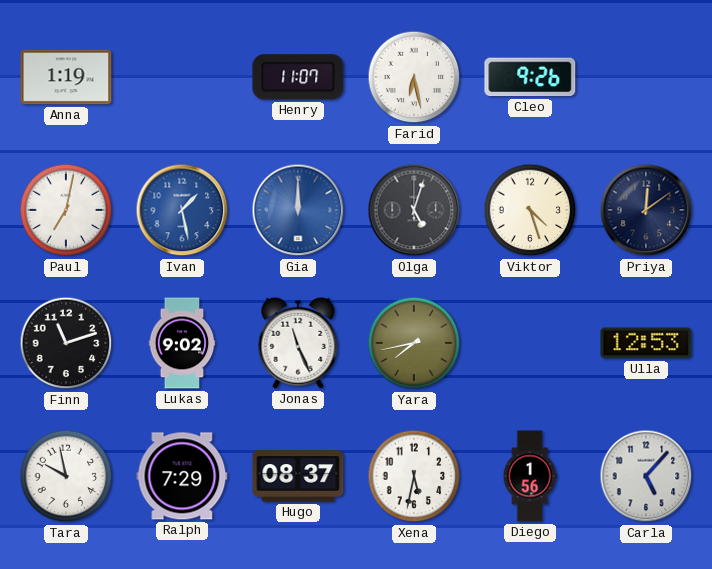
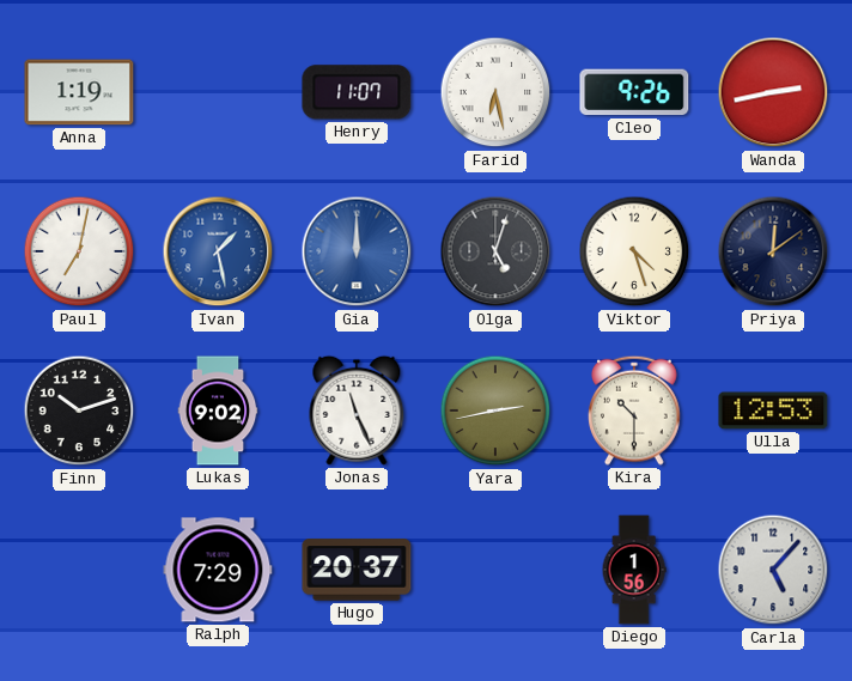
Wanda: none -> 2:43
Finn: 11:12 -> 10:12
Yara: 7:43 -> 2:43
Kira: none -> 10:30
Tara: 9:58 -> none
Hugo: 08:37 -> 20:37
Xena: 5:32 -> none
